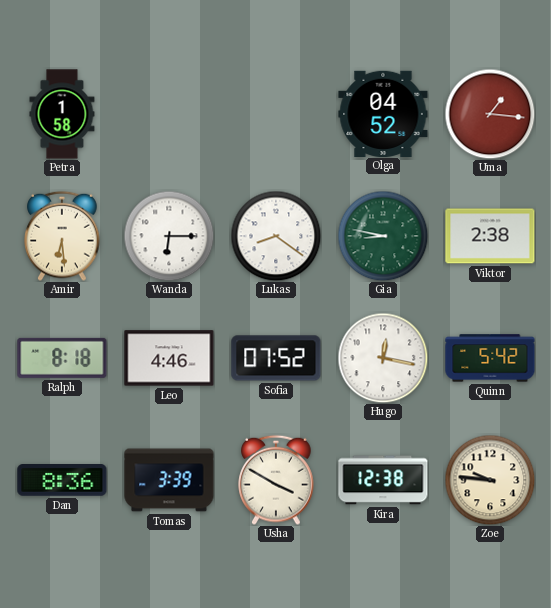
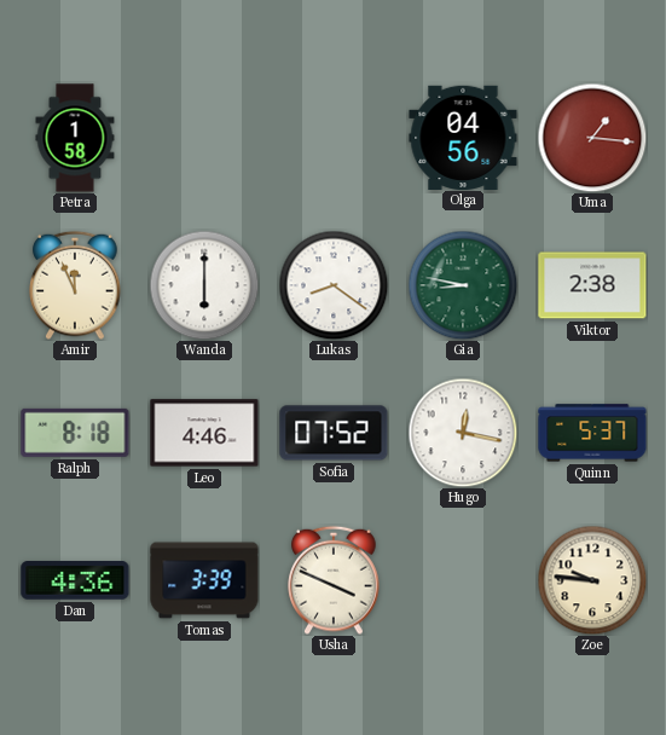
Olga: 04:52 -> 04:56
Amir: 6:29 -> 11:56
Wanda: 6:15 -> 6:00
Quinn: 5:42 -> 5:37
Dan: 8:36 -> 4:36
Usha: 3:50 -> 3:49
Kira: 12:38 -> none
